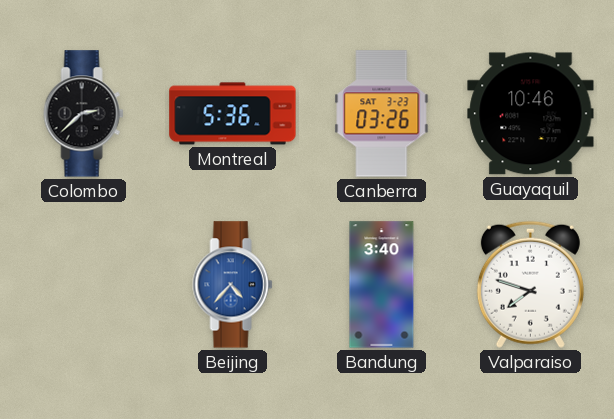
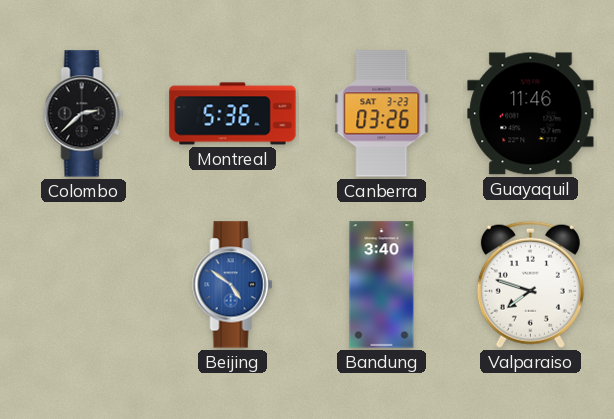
Guayaquil: 10:46 -> 11:46
Beijing: 4:37 -> 4:51
